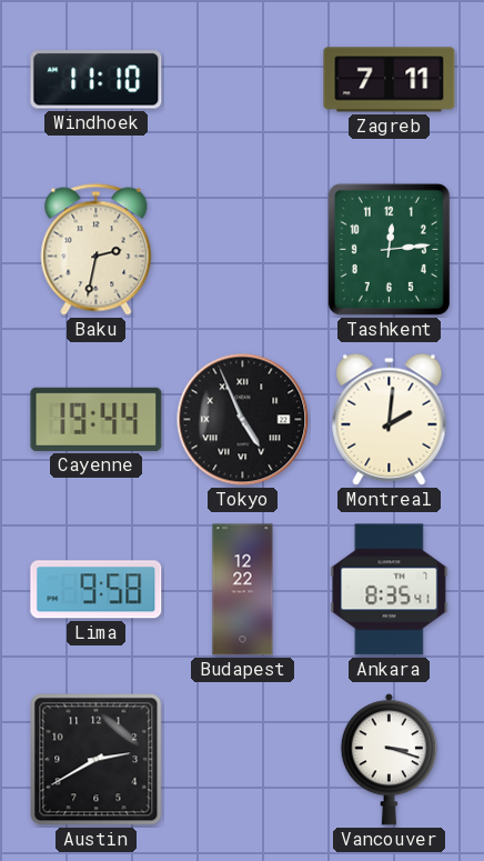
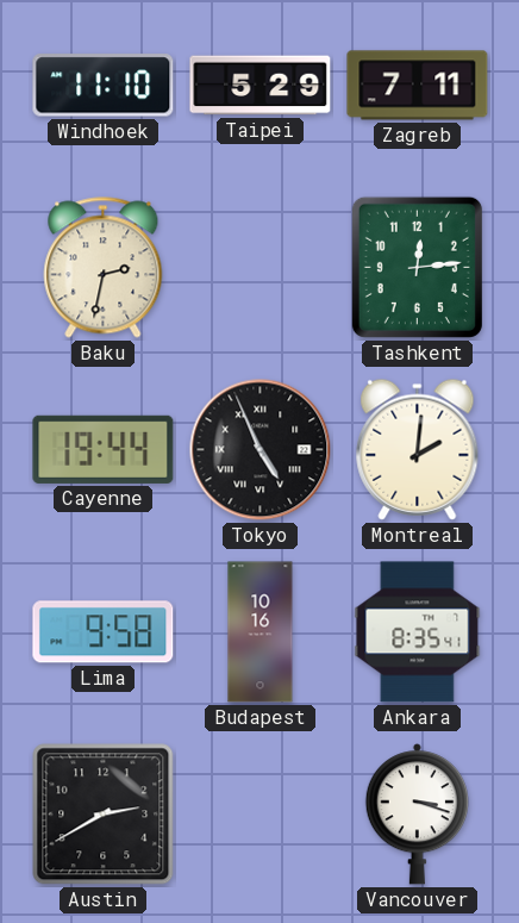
Taipei: none -> 5:29
Budapest: 12:22 -> 10:16
